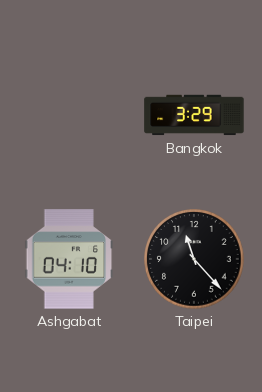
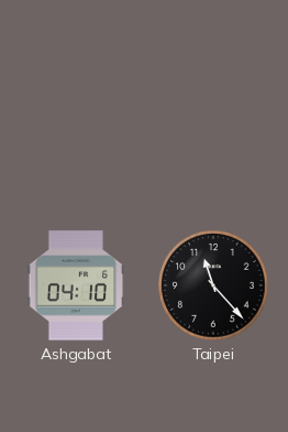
Bangkok: 3:29 -> none
